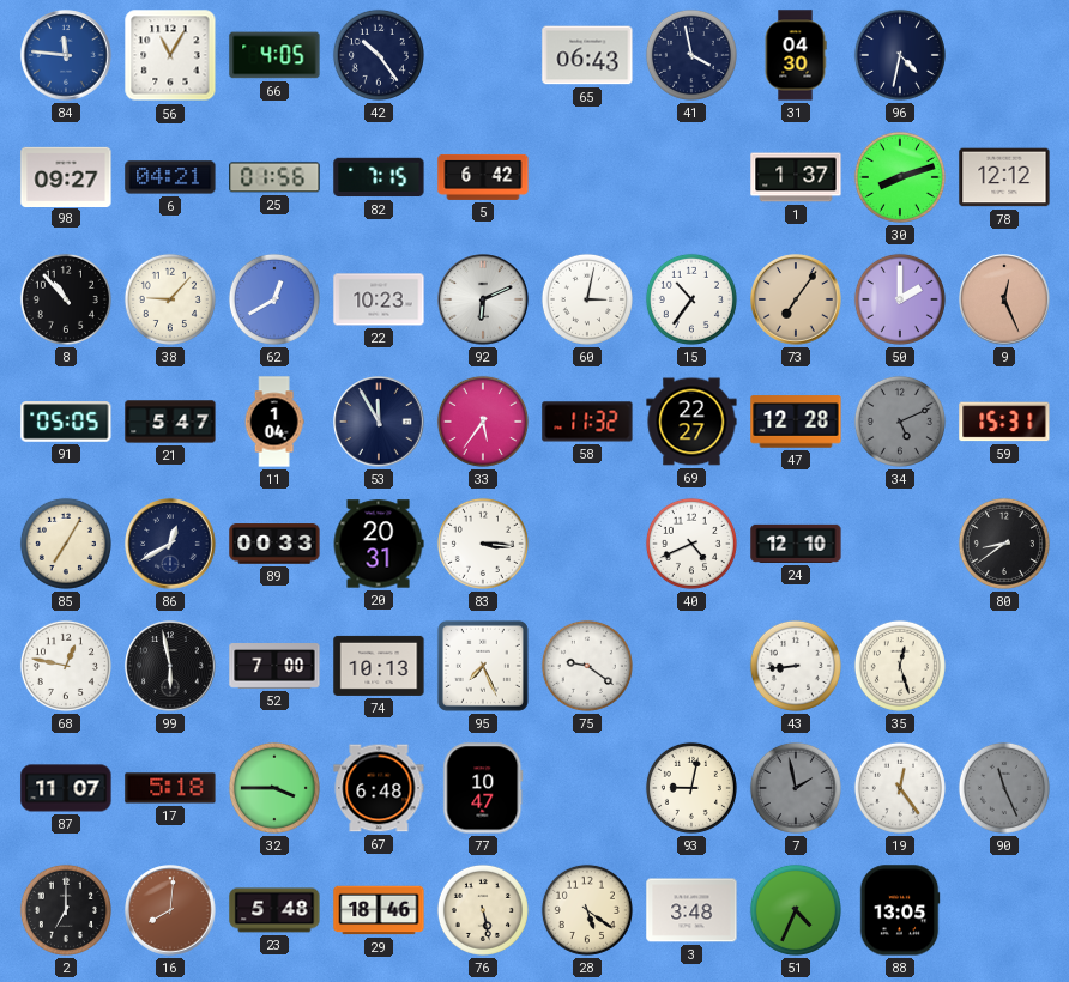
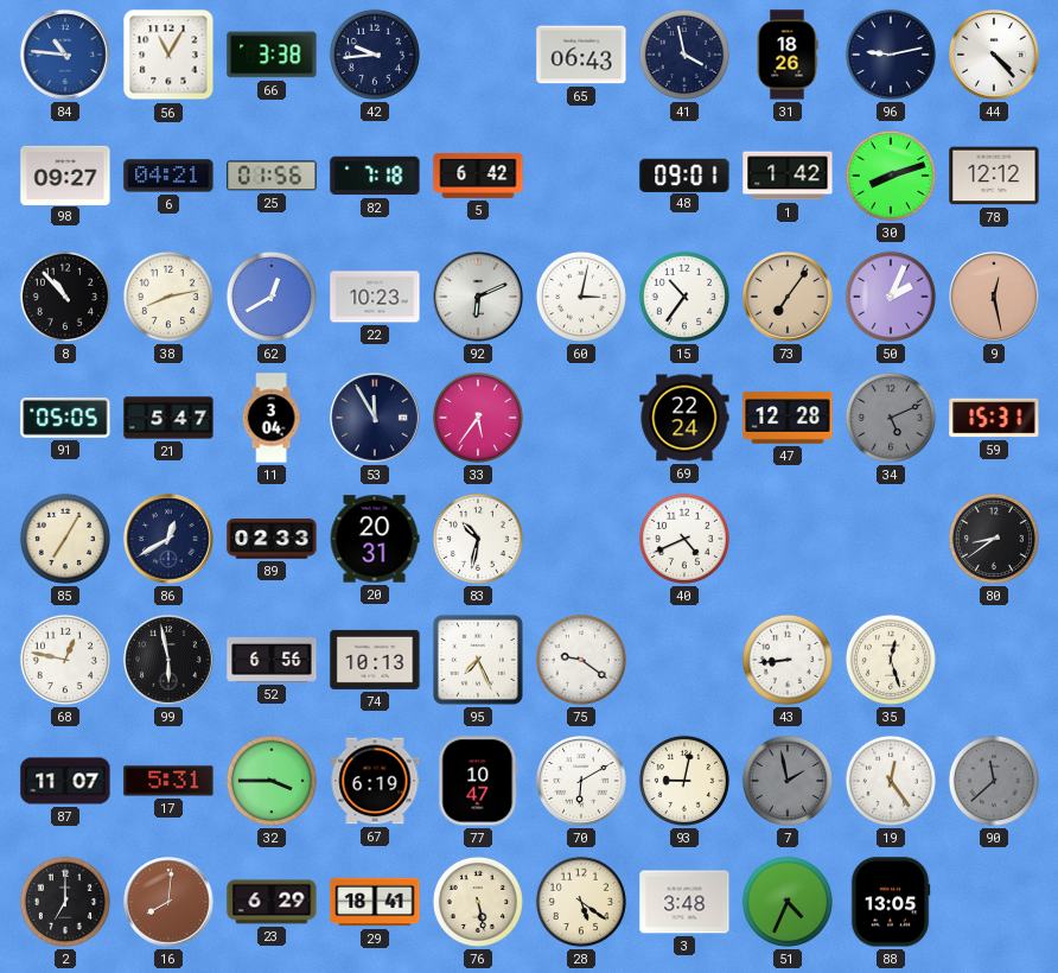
84: 11:46 -> 10:46
66: 4:05 -> 3:38
42: 10:24 -> 9:44
31: 04:30 -> 18:26
96: 4:32 -> 9:13
44: none -> 4:23
82: 7:15 -> 7:18
48: none -> 09:01
1: 1:37 -> 1:42
38: 9:07 -> 8:13
50: 2:00 -> 2:04
9: 12:26 -> 12:28
11: 1:04 -> 3:04
58: 11:32 -> none
69: 22:27 -> 22:24
89: 00:33 -> 02:33
83: 3:16 -> 10:32
24: 12:10 -> none
52: 7:00 -> 6:56
17: 5:18 -> 5:31
67: 6:48 -> 6:19
70: none -> 6:10
90: 11:26 -> 11:38
23: 5:48 -> 6:29
29: 18:46 -> 18:41
